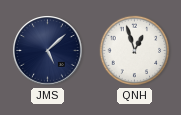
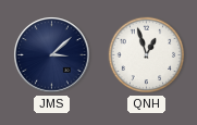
JMS: 5:08 -> 3:08
